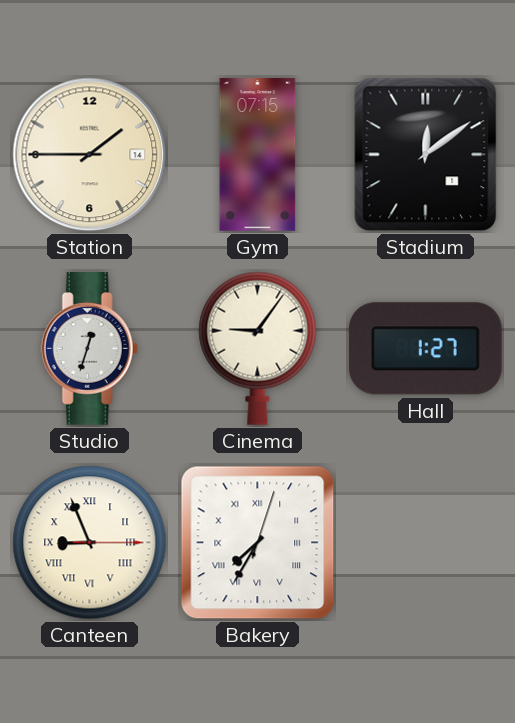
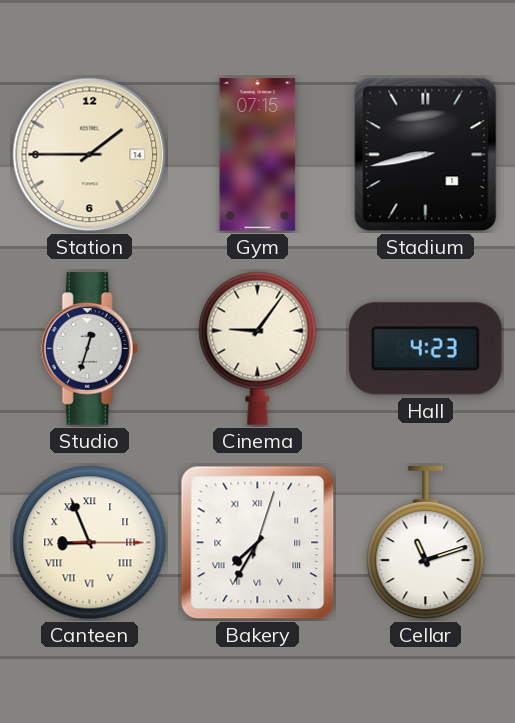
Stadium: 12:09 -> 8:43
Hall: 1:27 -> 4:23
Cellar: none -> 11:12
